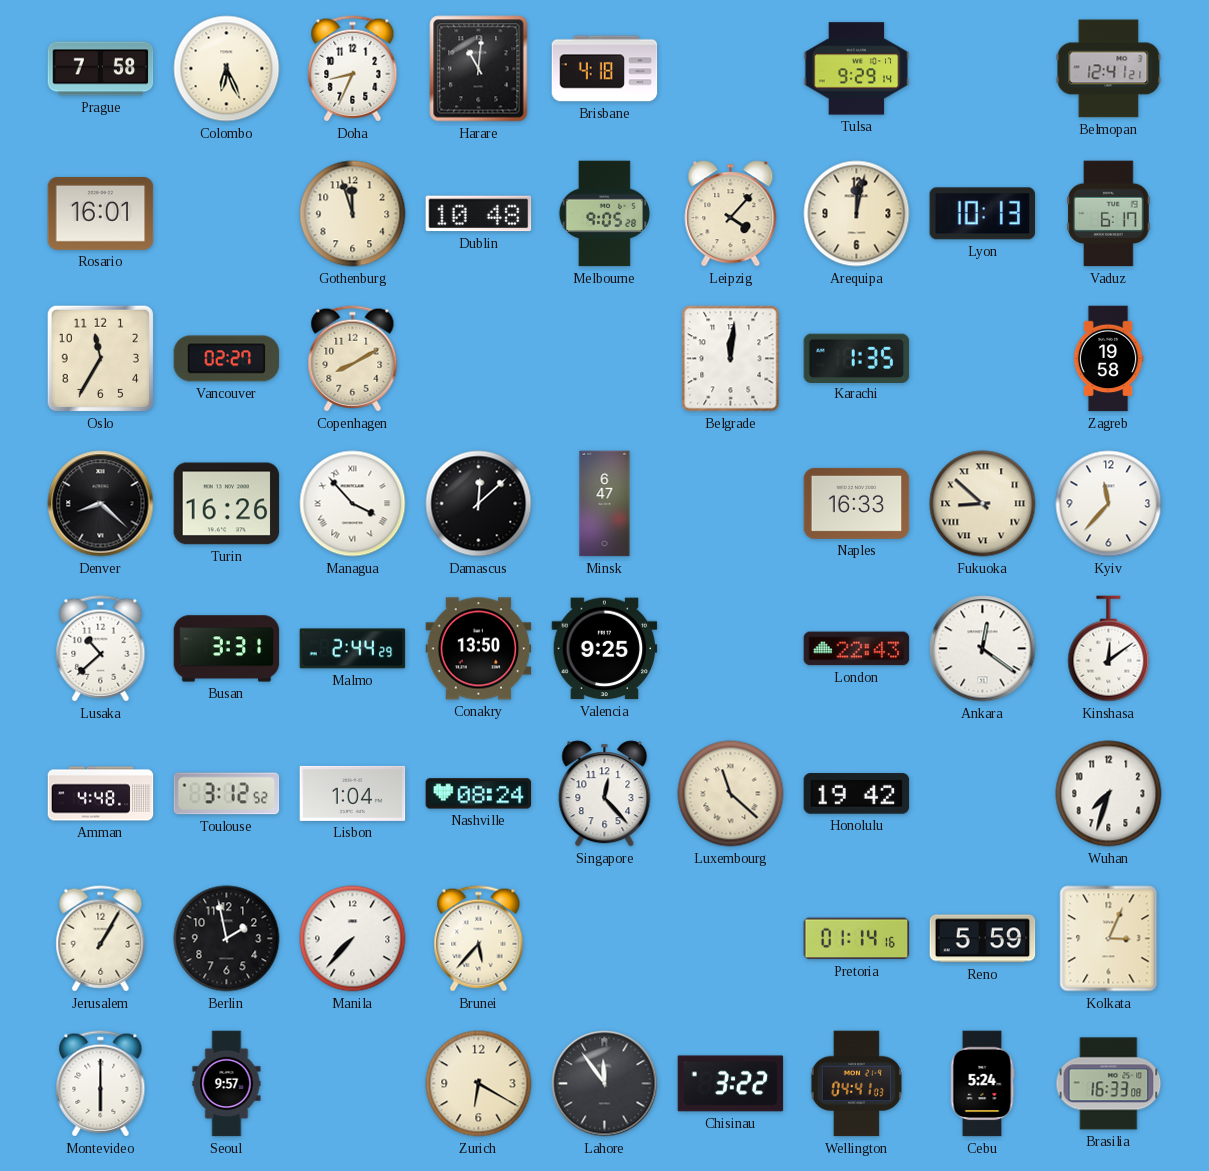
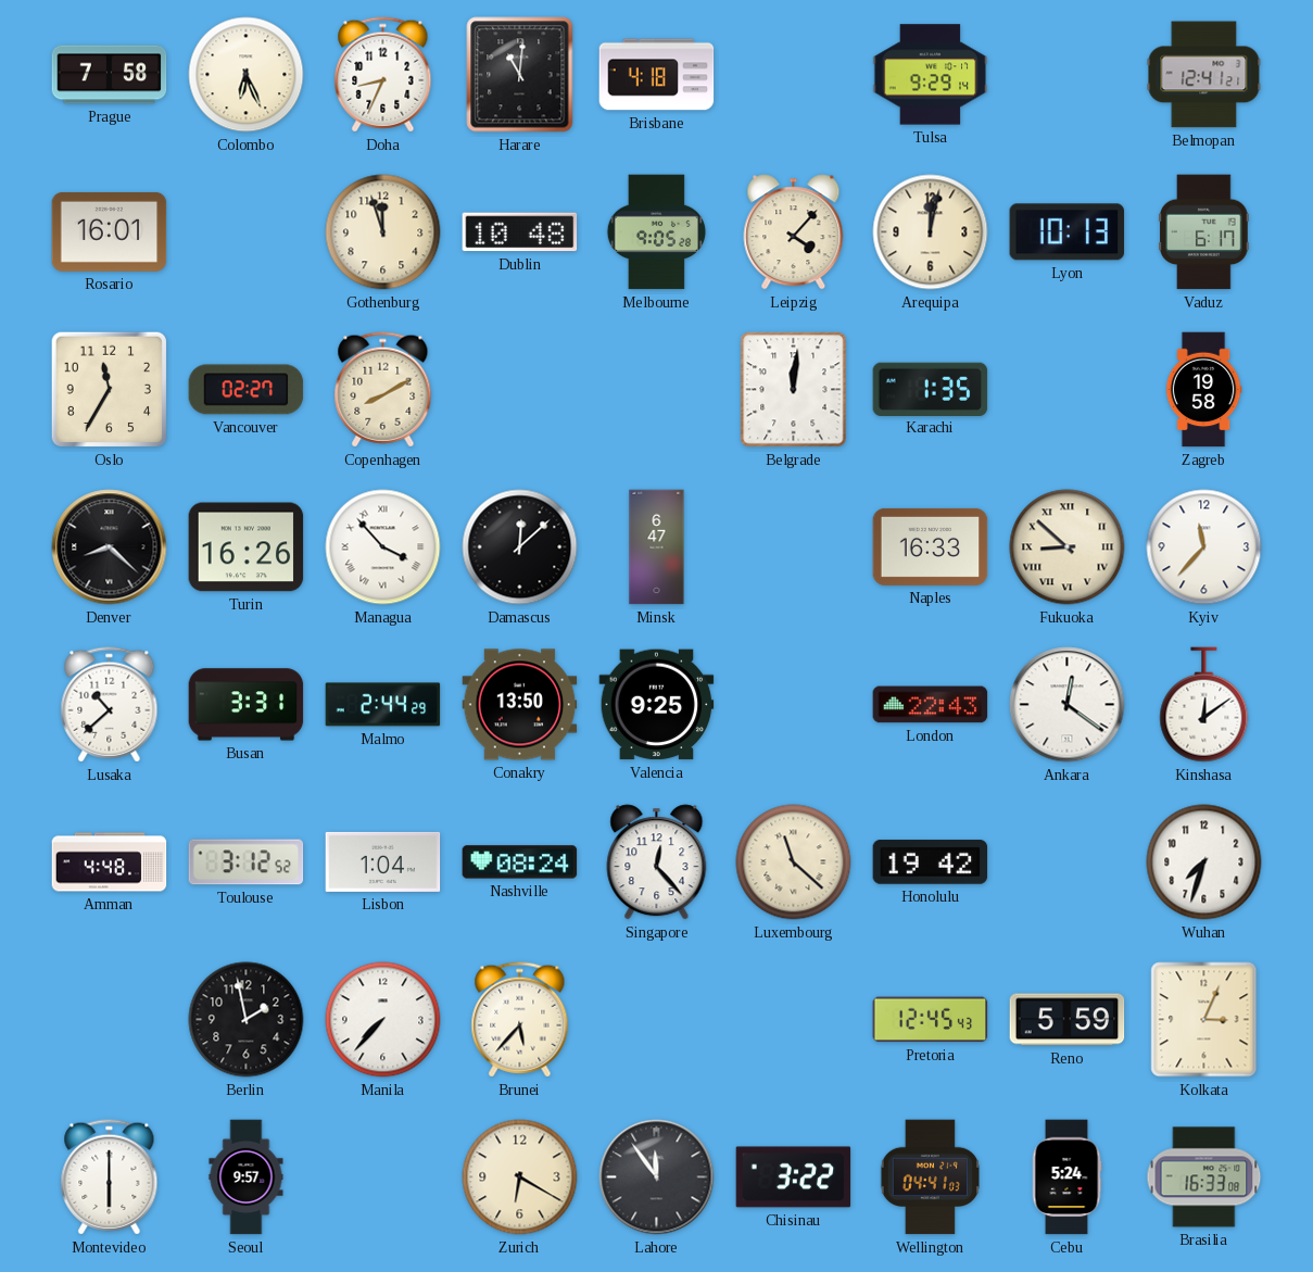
Jerusalem: 1:05 -> none
Pretoria: 01:14 -> 12:45
